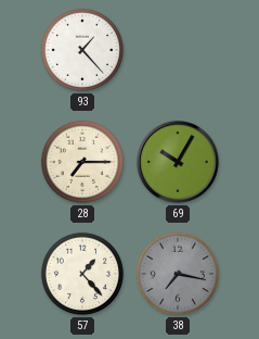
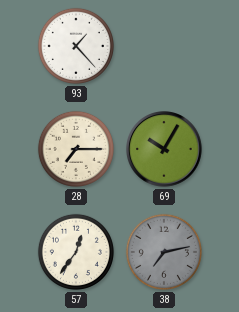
57: 1:23 -> 12:36
38: 7:17 -> 7:13
